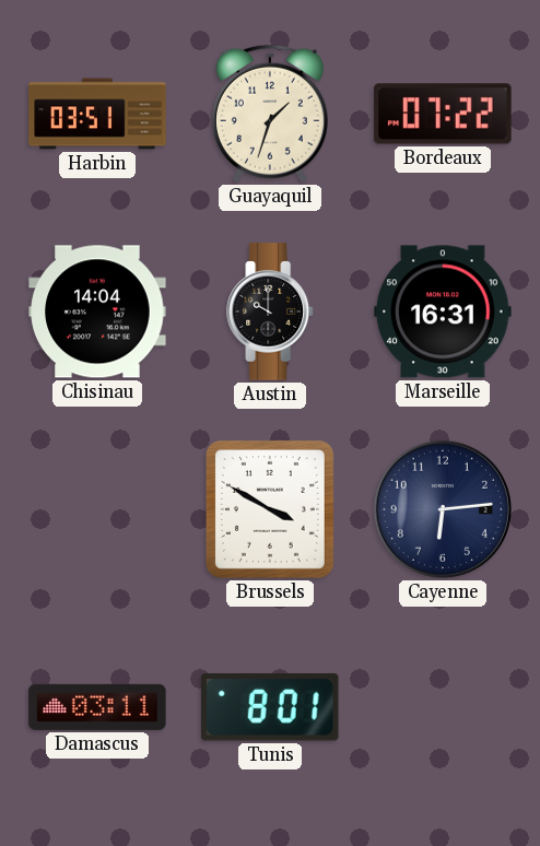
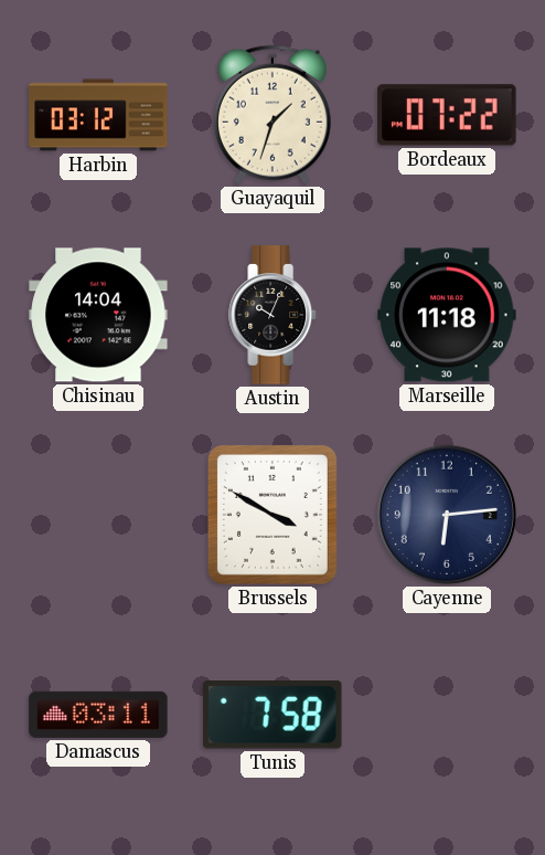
Harbin: 03:51 -> 03:12
Austin: 10:00 -> 10:04
Marseille: 16:31 -> 11:18
Tunis: 8:01 -> 7:58
